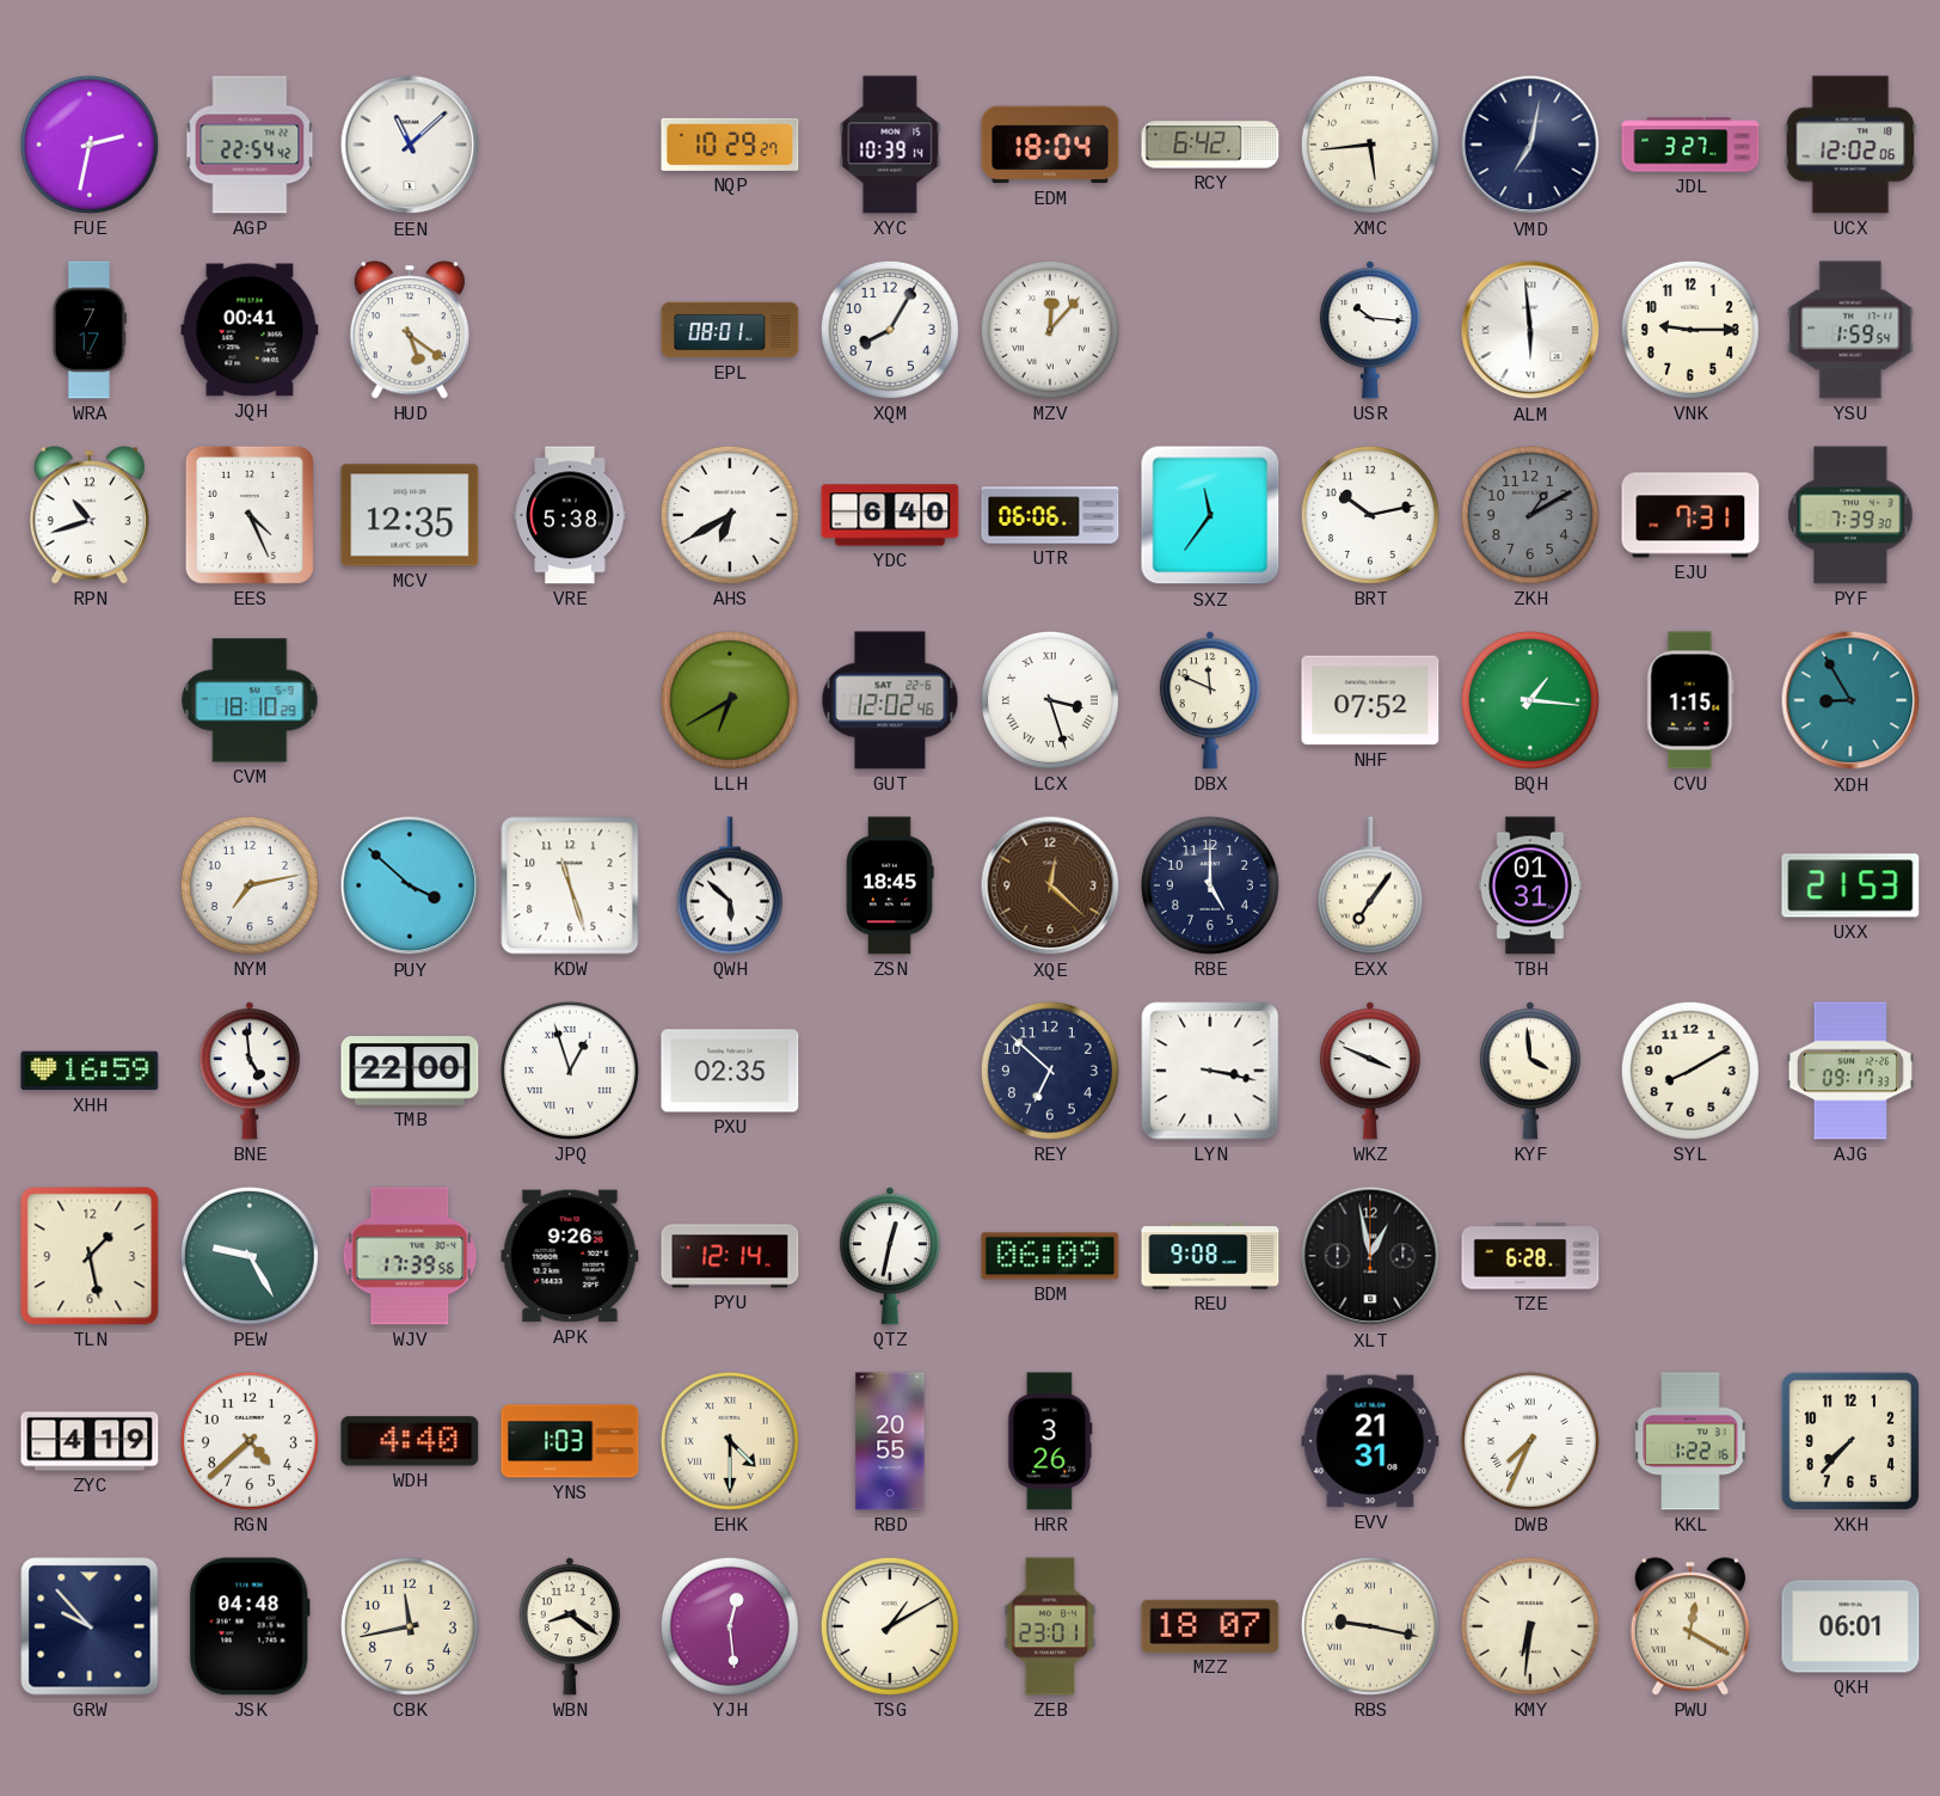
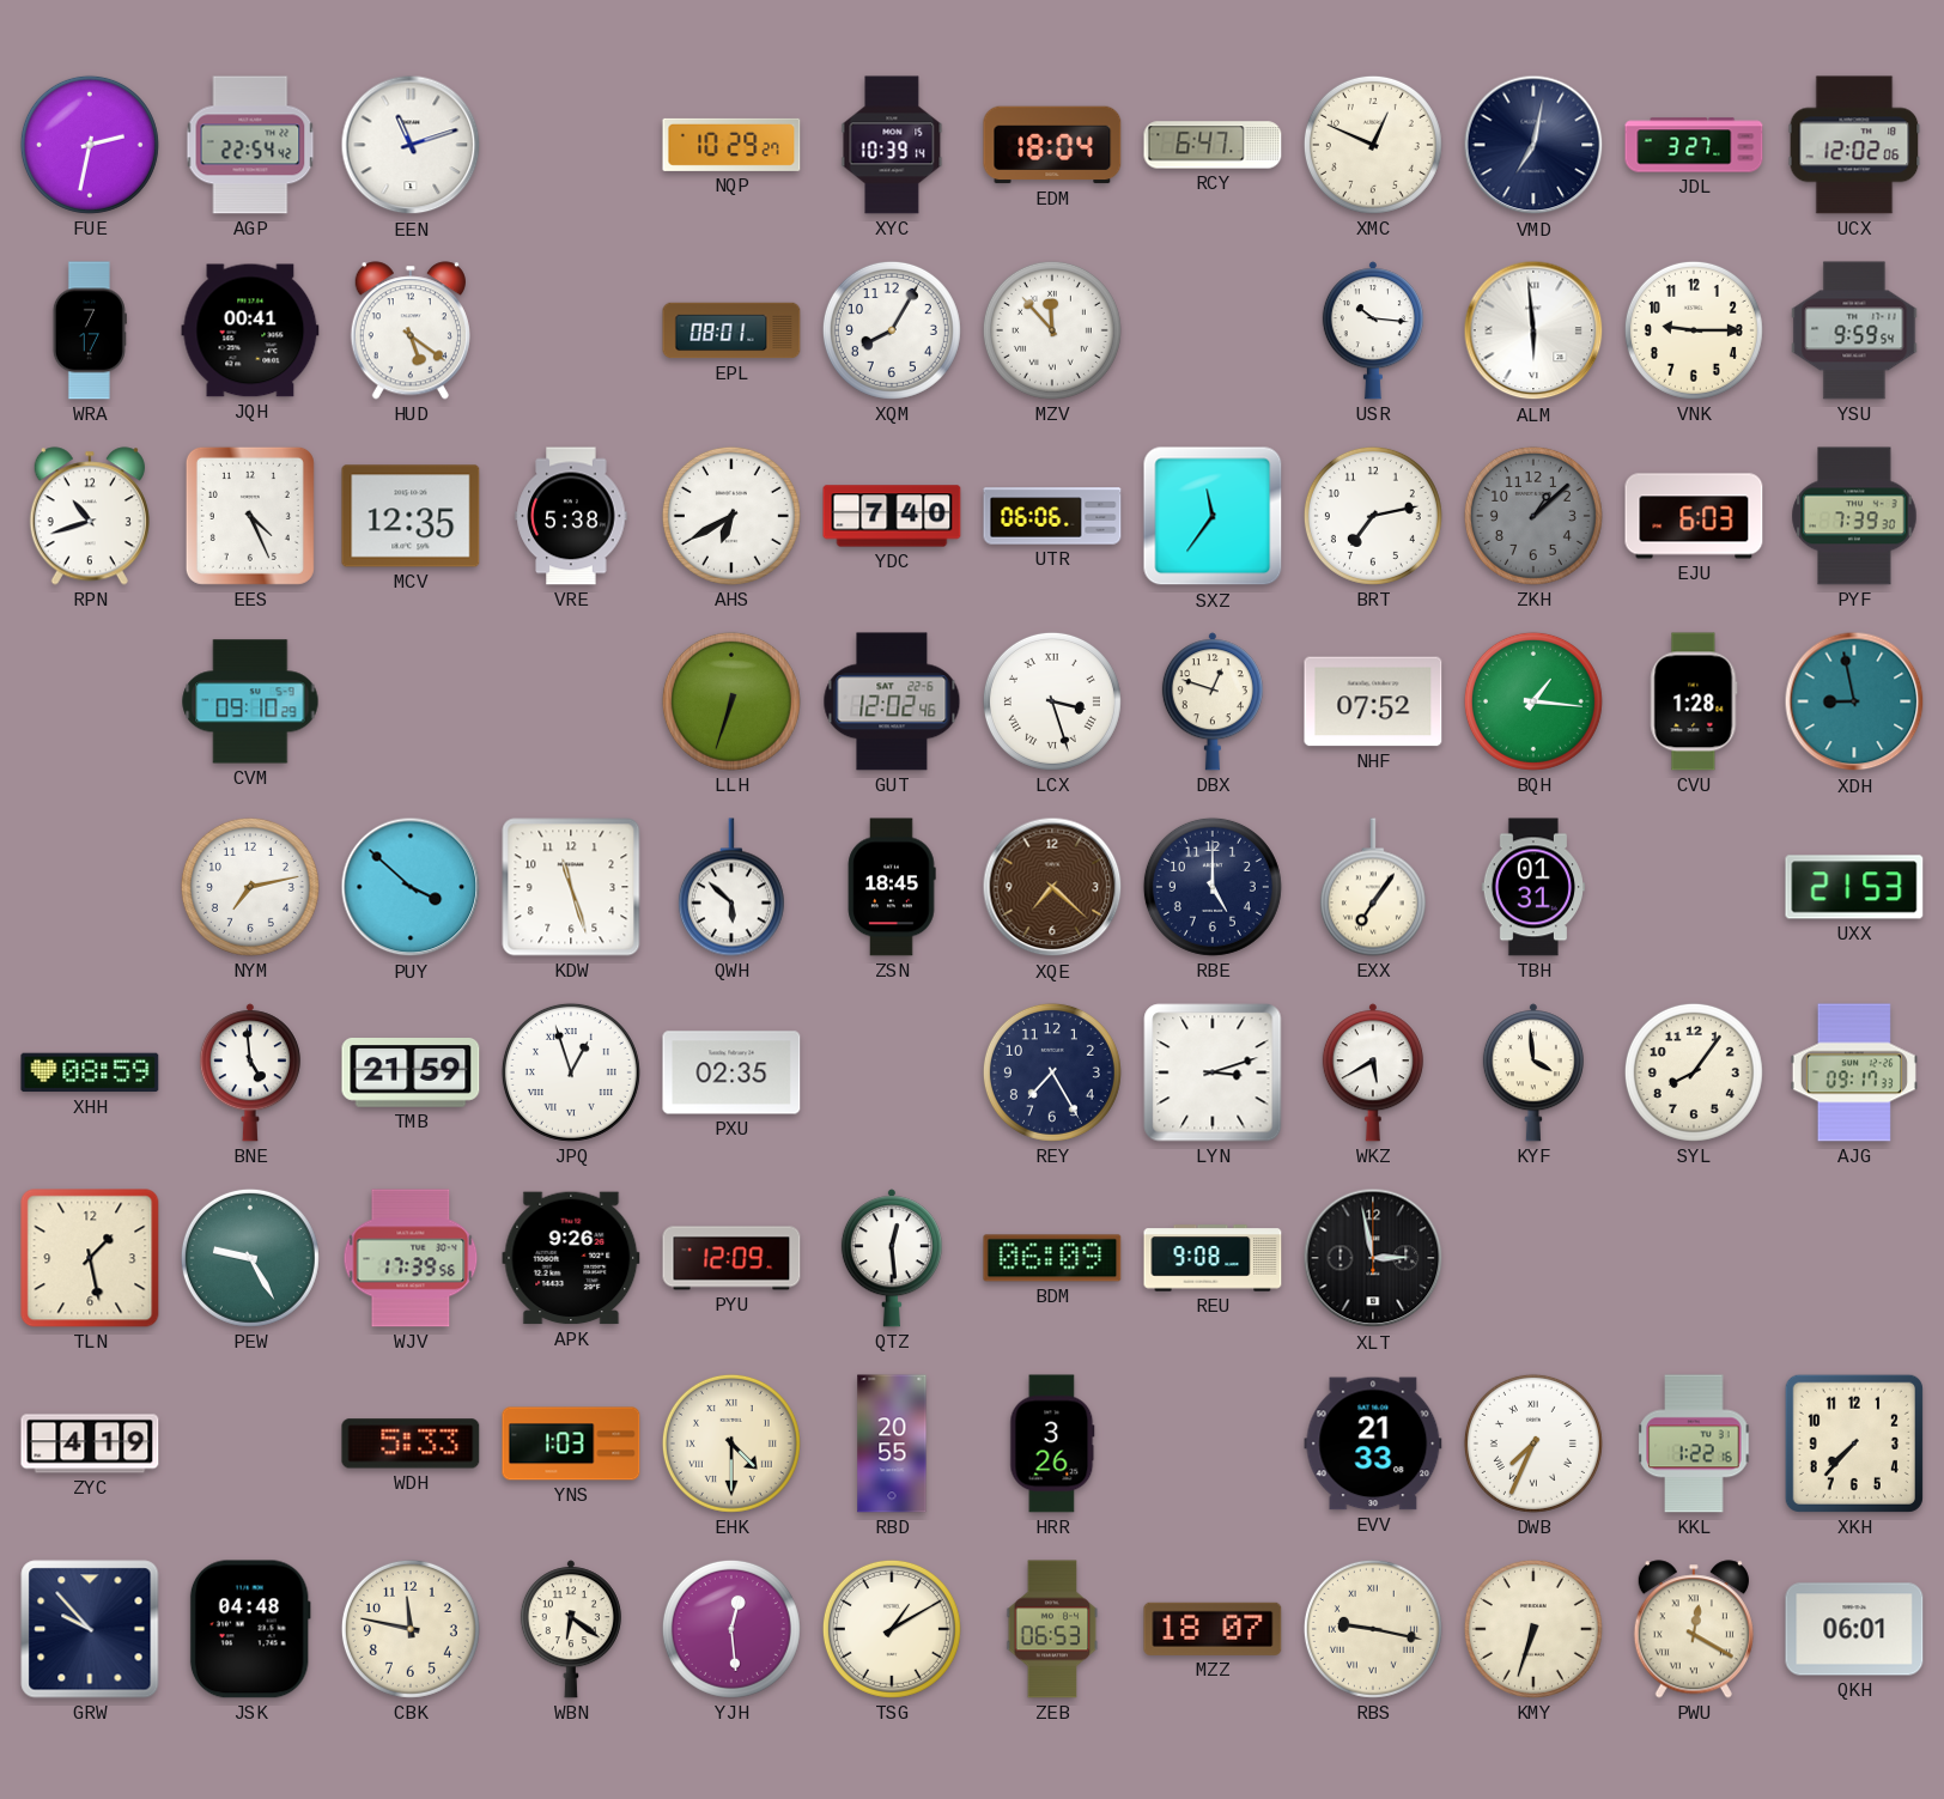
EEN: 11:08 -> 11:12
RCY: 6:42 -> 6:47
XMC: 5:44 -> 12:49
MZV: 12:07 -> 11:53
YSU: 1:59 -> 9:59
YDC: 6:40 -> 7:40
BRT: 10:13 -> 7:13
ZKH: 1:10 -> 1:08
EJU: 7:31 -> 6:03
CVM: 18:10 -> 09:10
LLH: 6:40 -> 6:33
DBX: 11:49 -> 12:48
CVU: 1:15 -> 1:28
XDH: 8:55 -> 8:58
XQE: 12:22 -> 7:22
XHH: 16:59 -> 08:59
TMB: 22:00 -> 21:59
REY: 6:52 -> 7:25
LYN: 3:17 -> 3:12
WKZ: 3:49 -> 5:40
SYL: 8:10 -> 8:06
PYU: 12:14 -> 12:09
QTZ: 12:32 -> 12:29
XLT: 12:58 -> 2:58
TZE: 6:28 -> none
RGN: 4:38 -> none
WDH: 4:40 -> 5:33
EVV: 21:31 -> 21:33
CBK: 11:43 -> 11:47
WBN: 8:21 -> 6:21
ZEB: 23:01 -> 06:53
KMY: 6:31 -> 6:33
